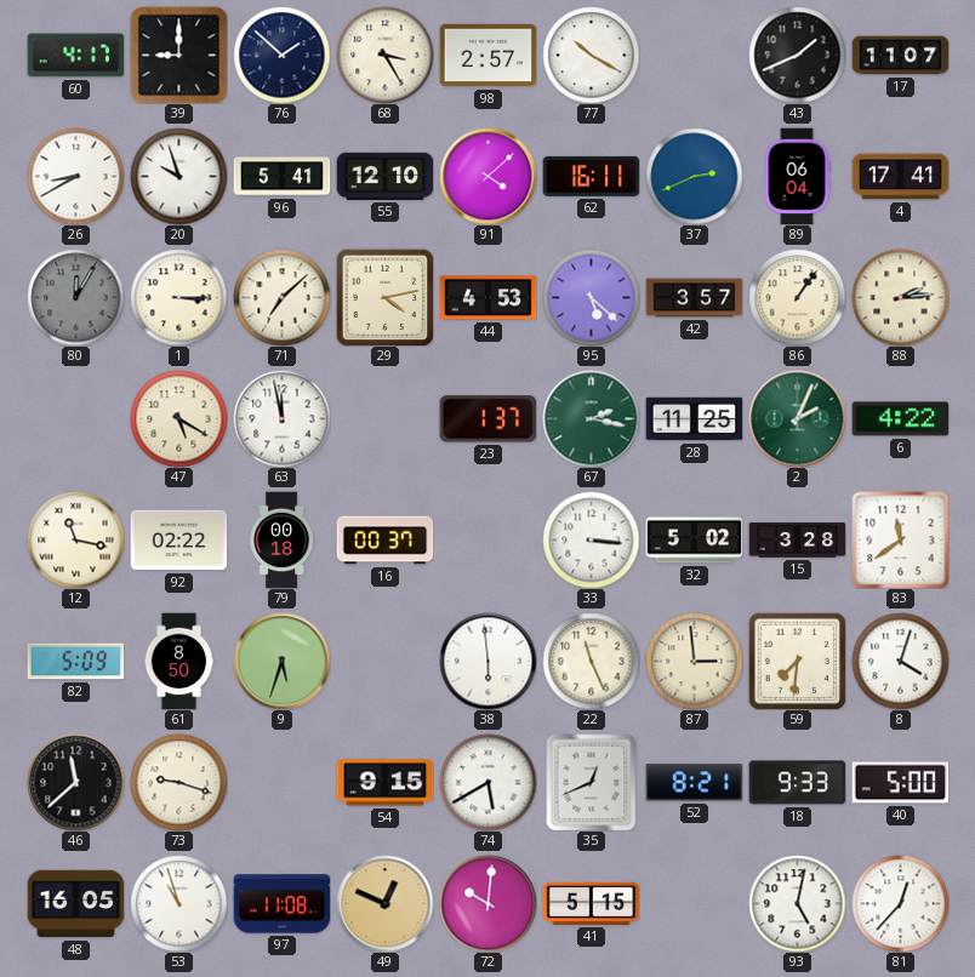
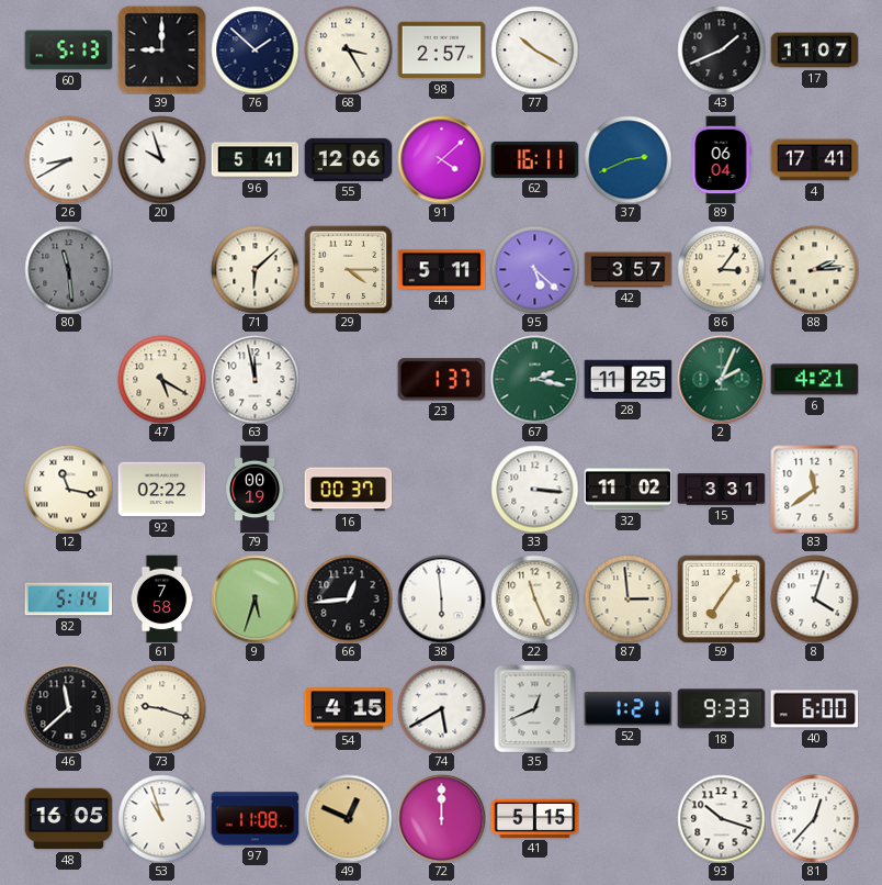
60: 4:17 -> 5:13
55: 12:10 -> 12:06
80: 12:05 -> 11:29
1: 3:15 -> none
71: 7:08 -> 6:08
29: 4:13 -> 4:15
44: 4:53 -> 5:11
86: 1:06 -> 3:06
6: 4:22 -> 4:21
79: 00:18 -> 00:19
32: 5:02 -> 11:02
15: 3:28 -> 3:31
82: 5:09 -> 5:14
61: 8:50 -> 7:58
66: none -> 12:44
59: 7:31 -> 7:06
54: 9:15 -> 4:15
52: 8:21 -> 1:21
40: 5:00 -> 6:00
72: 10:01 -> 12:00
93: 5:02 -> 10:18
